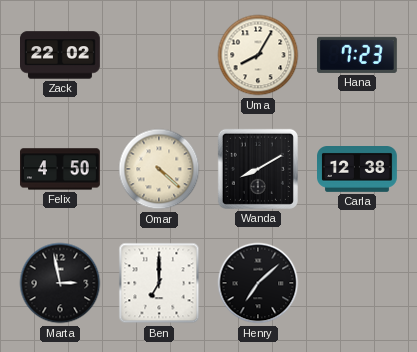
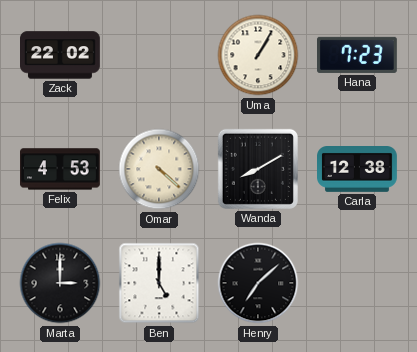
Uma: 8:05 -> 1:05
Felix: 4:50 -> 4:53
Marta: 2:58 -> 3:00
Ben: 7:00 -> 5:00
